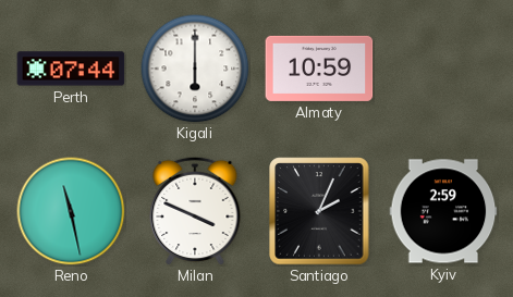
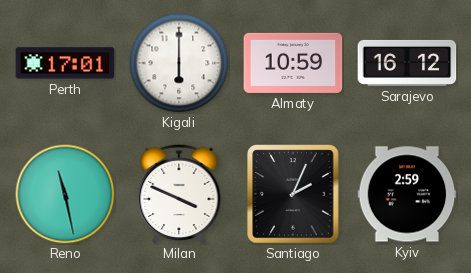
Perth: 07:44 -> 17:01
Sarajevo: none -> 16:12
